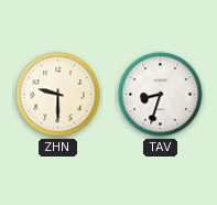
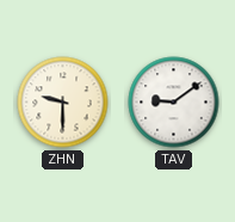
TAV: 8:33 -> 9:09
